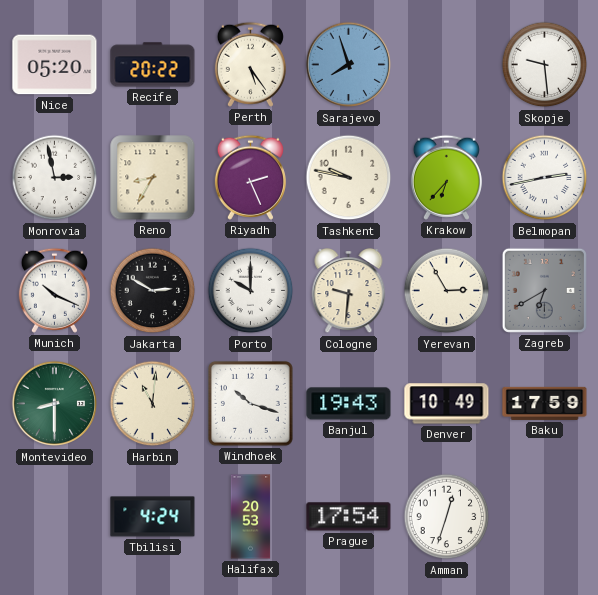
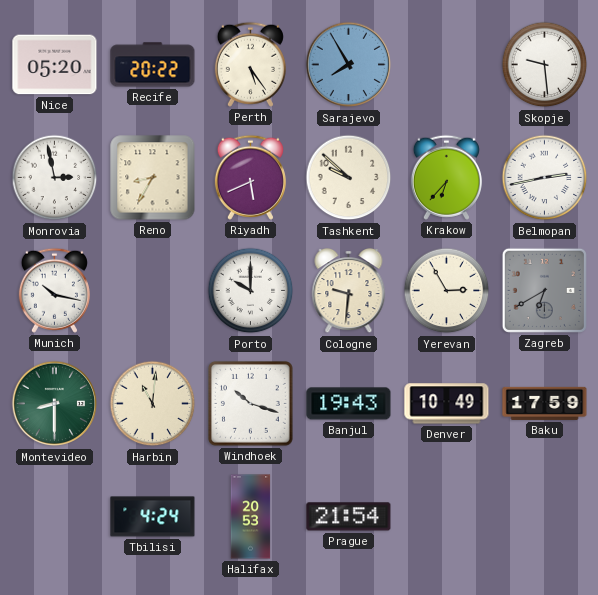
Sarajevo: 7:57 -> 7:55
Riyadh: 2:26 -> 5:41
Tashkent: 9:47 -> 9:52
Munich: 10:19 -> 10:17
Jakarta: 2:50 -> none
Prague: 17:54 -> 21:54
Amman: 12:33 -> none
